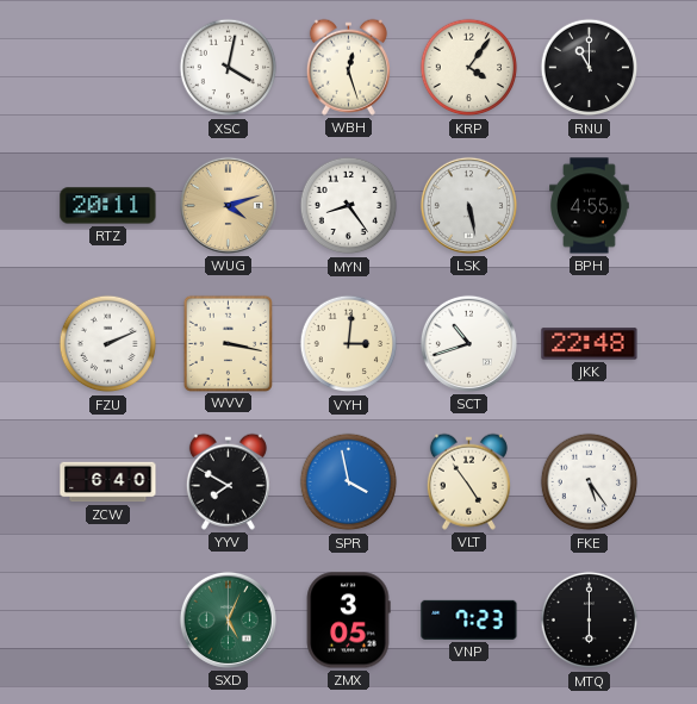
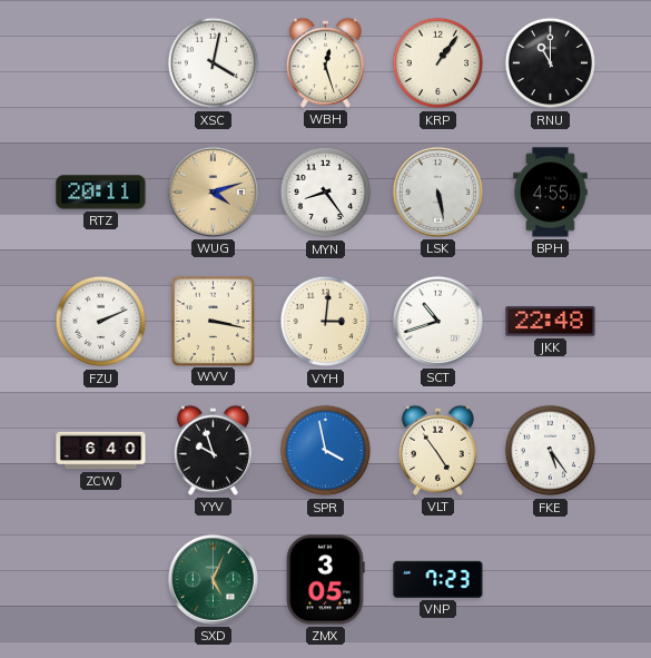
KRP: 4:06 -> 1:06
YYV: 7:50 -> 9:57
MTQ: 6:00 -> none
